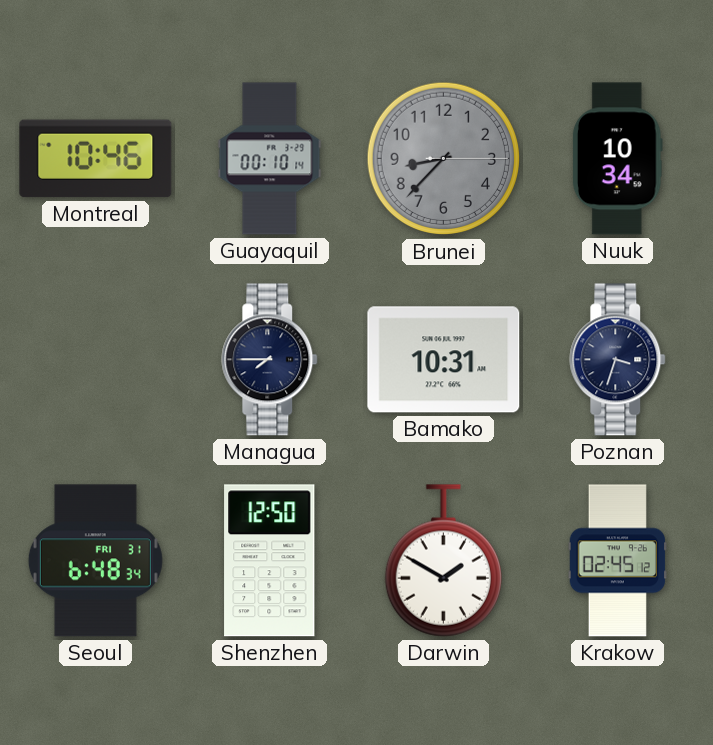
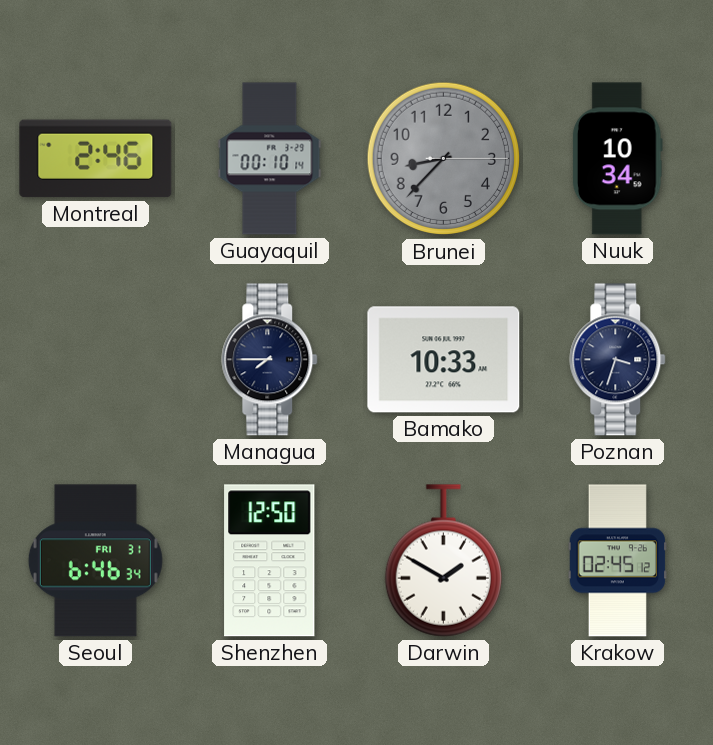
Montreal: 10:46 -> 2:46
Bamako: 10:31 -> 10:33
Seoul: 6:48 -> 6:46
